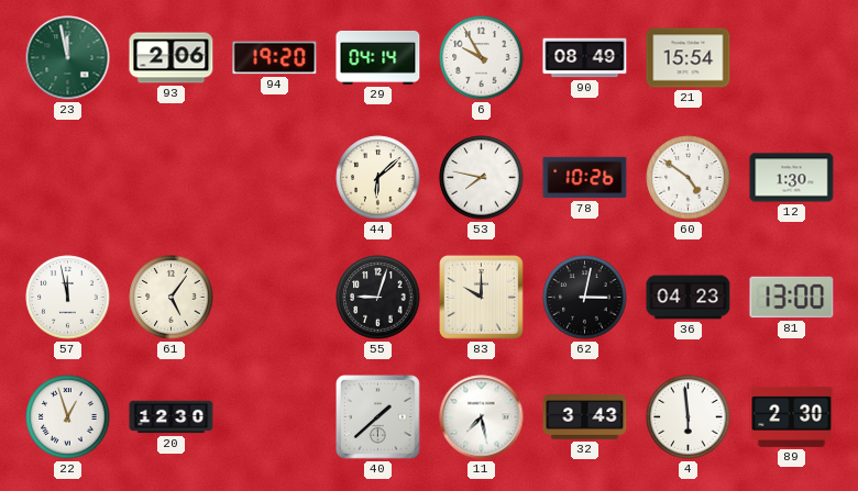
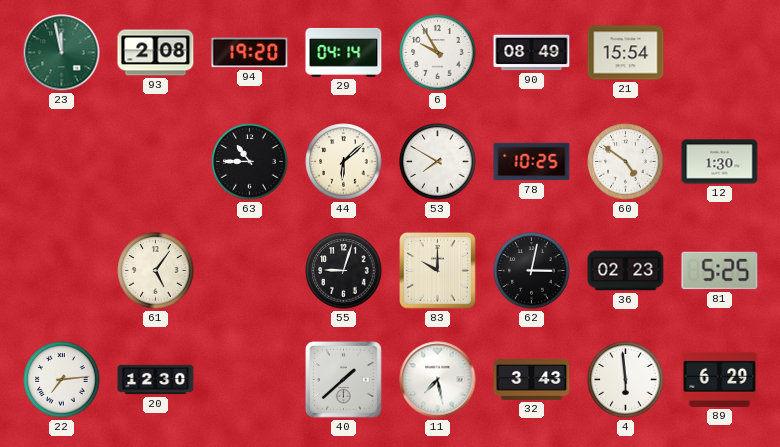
93: 2:06 -> 2:08
63: none -> 10:45
53: 7:47 -> 7:50
78: 10:26 -> 10:25
57: 11:58 -> none
36: 04:23 -> 02:23
81: 13:00 -> 5:25
22: 12:57 -> 7:14
89: 2:30 -> 6:29
